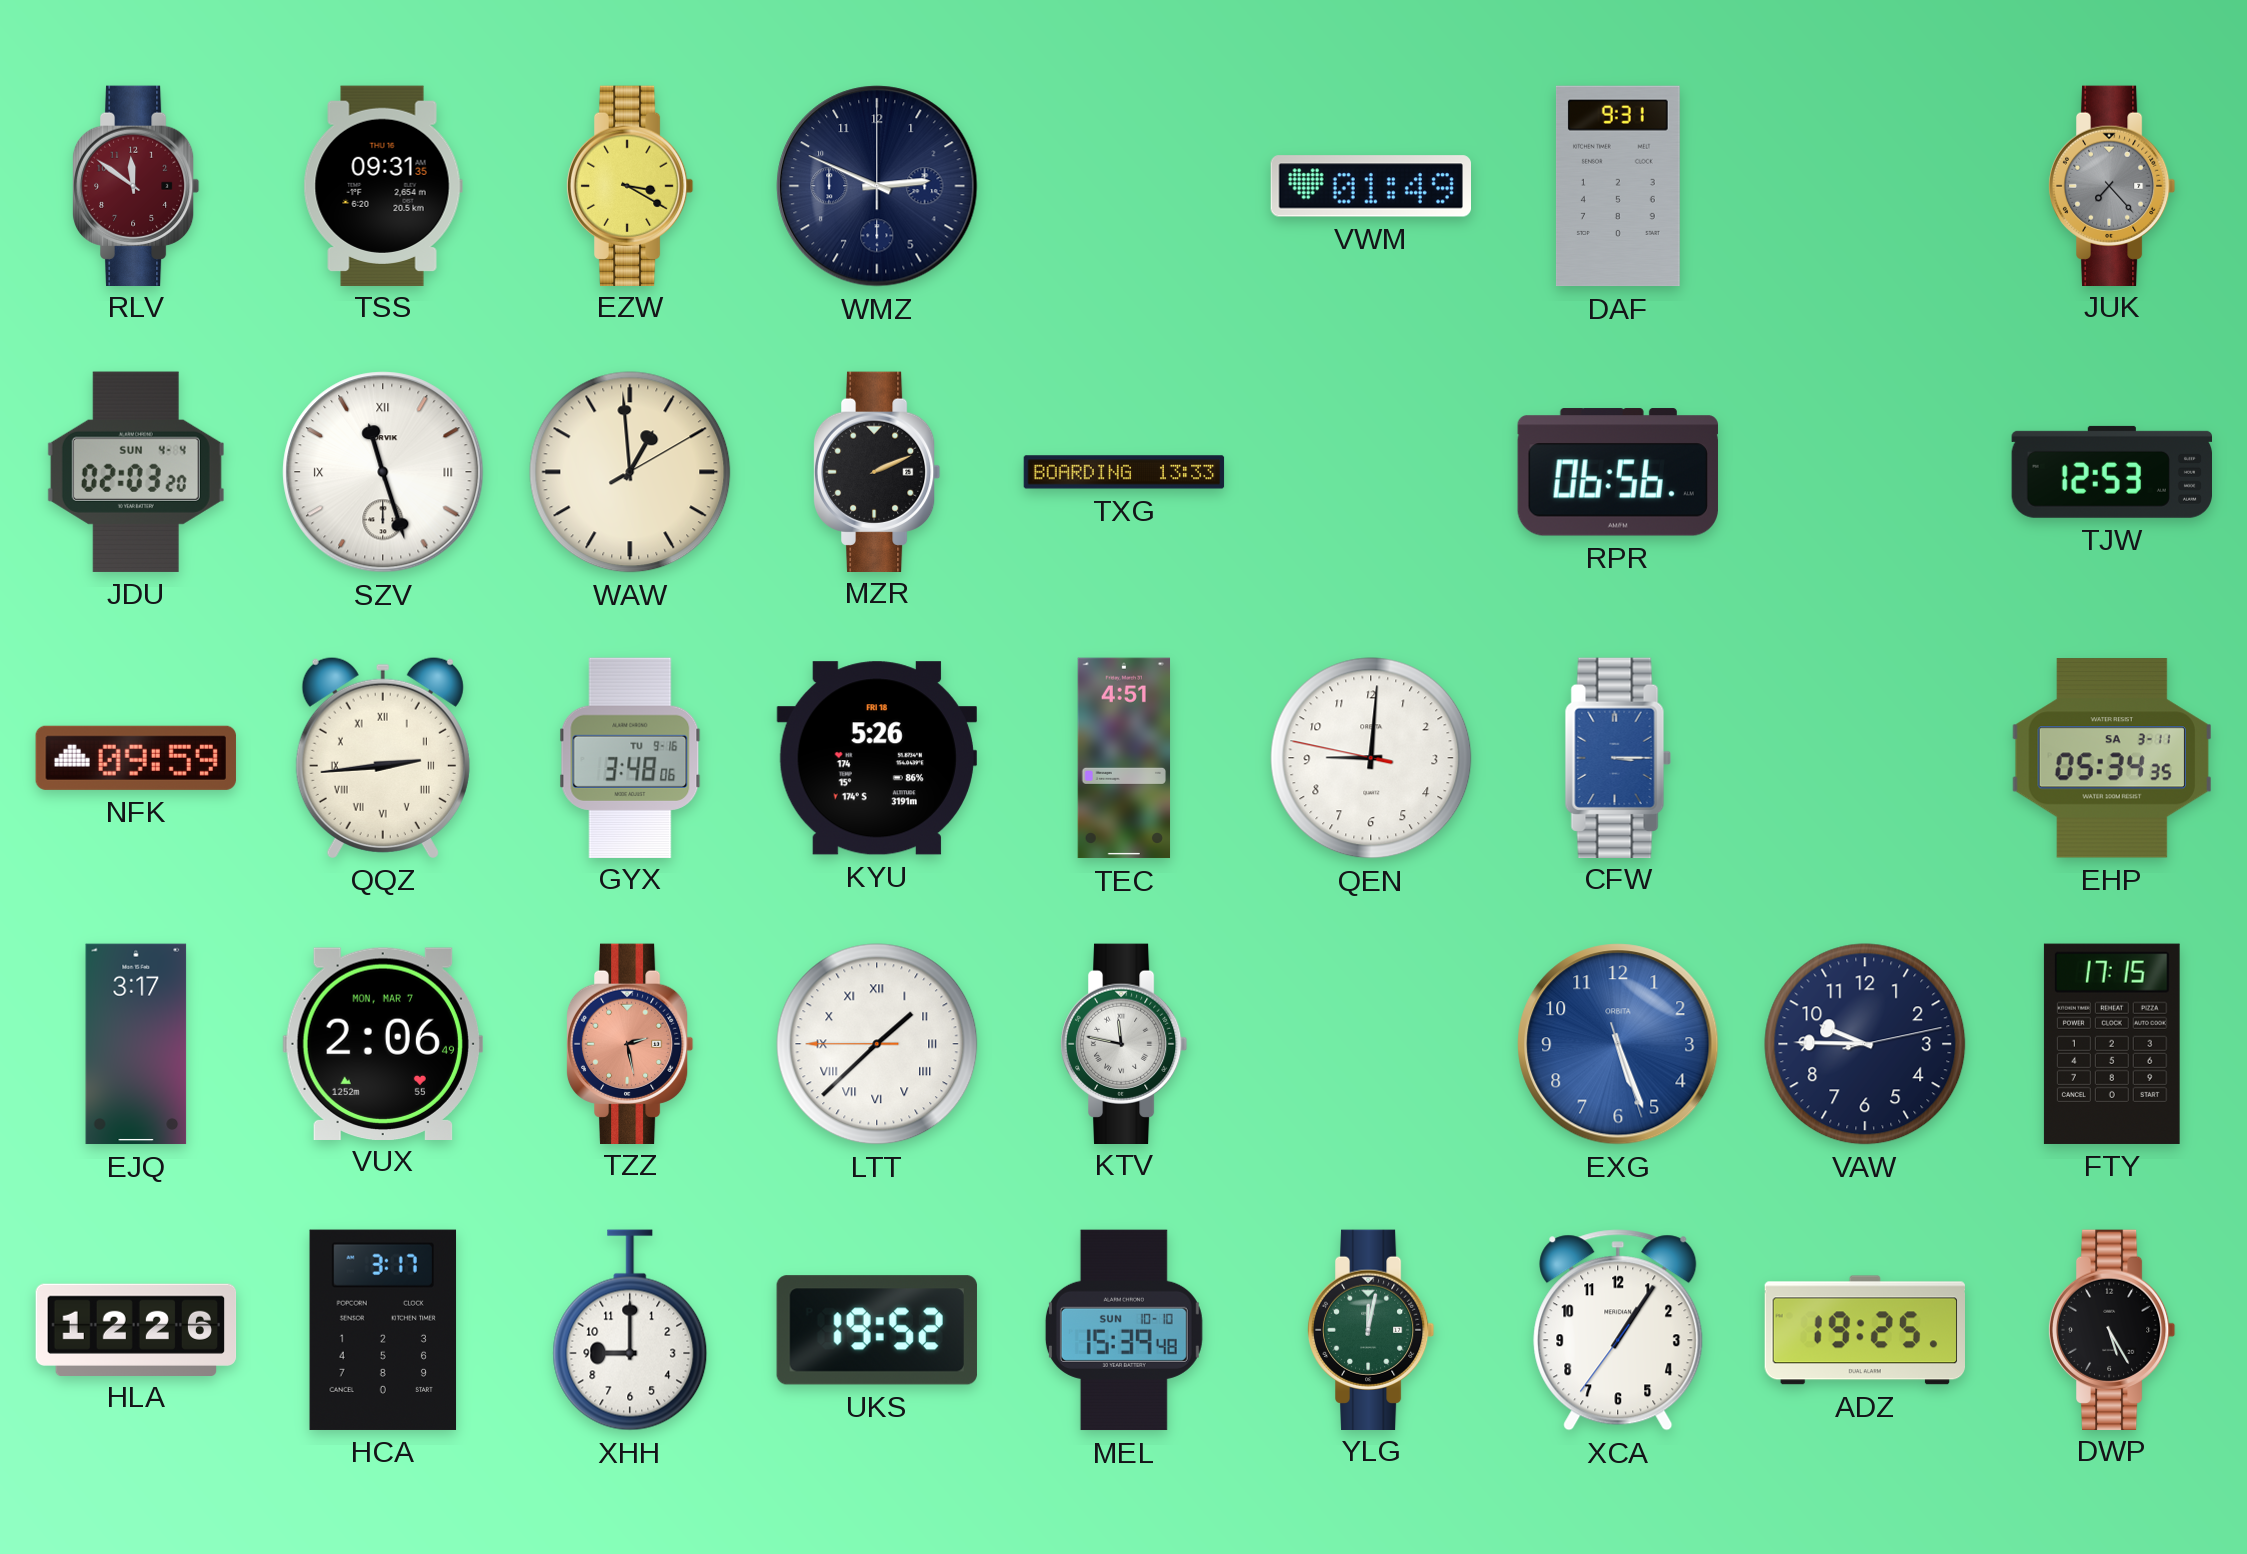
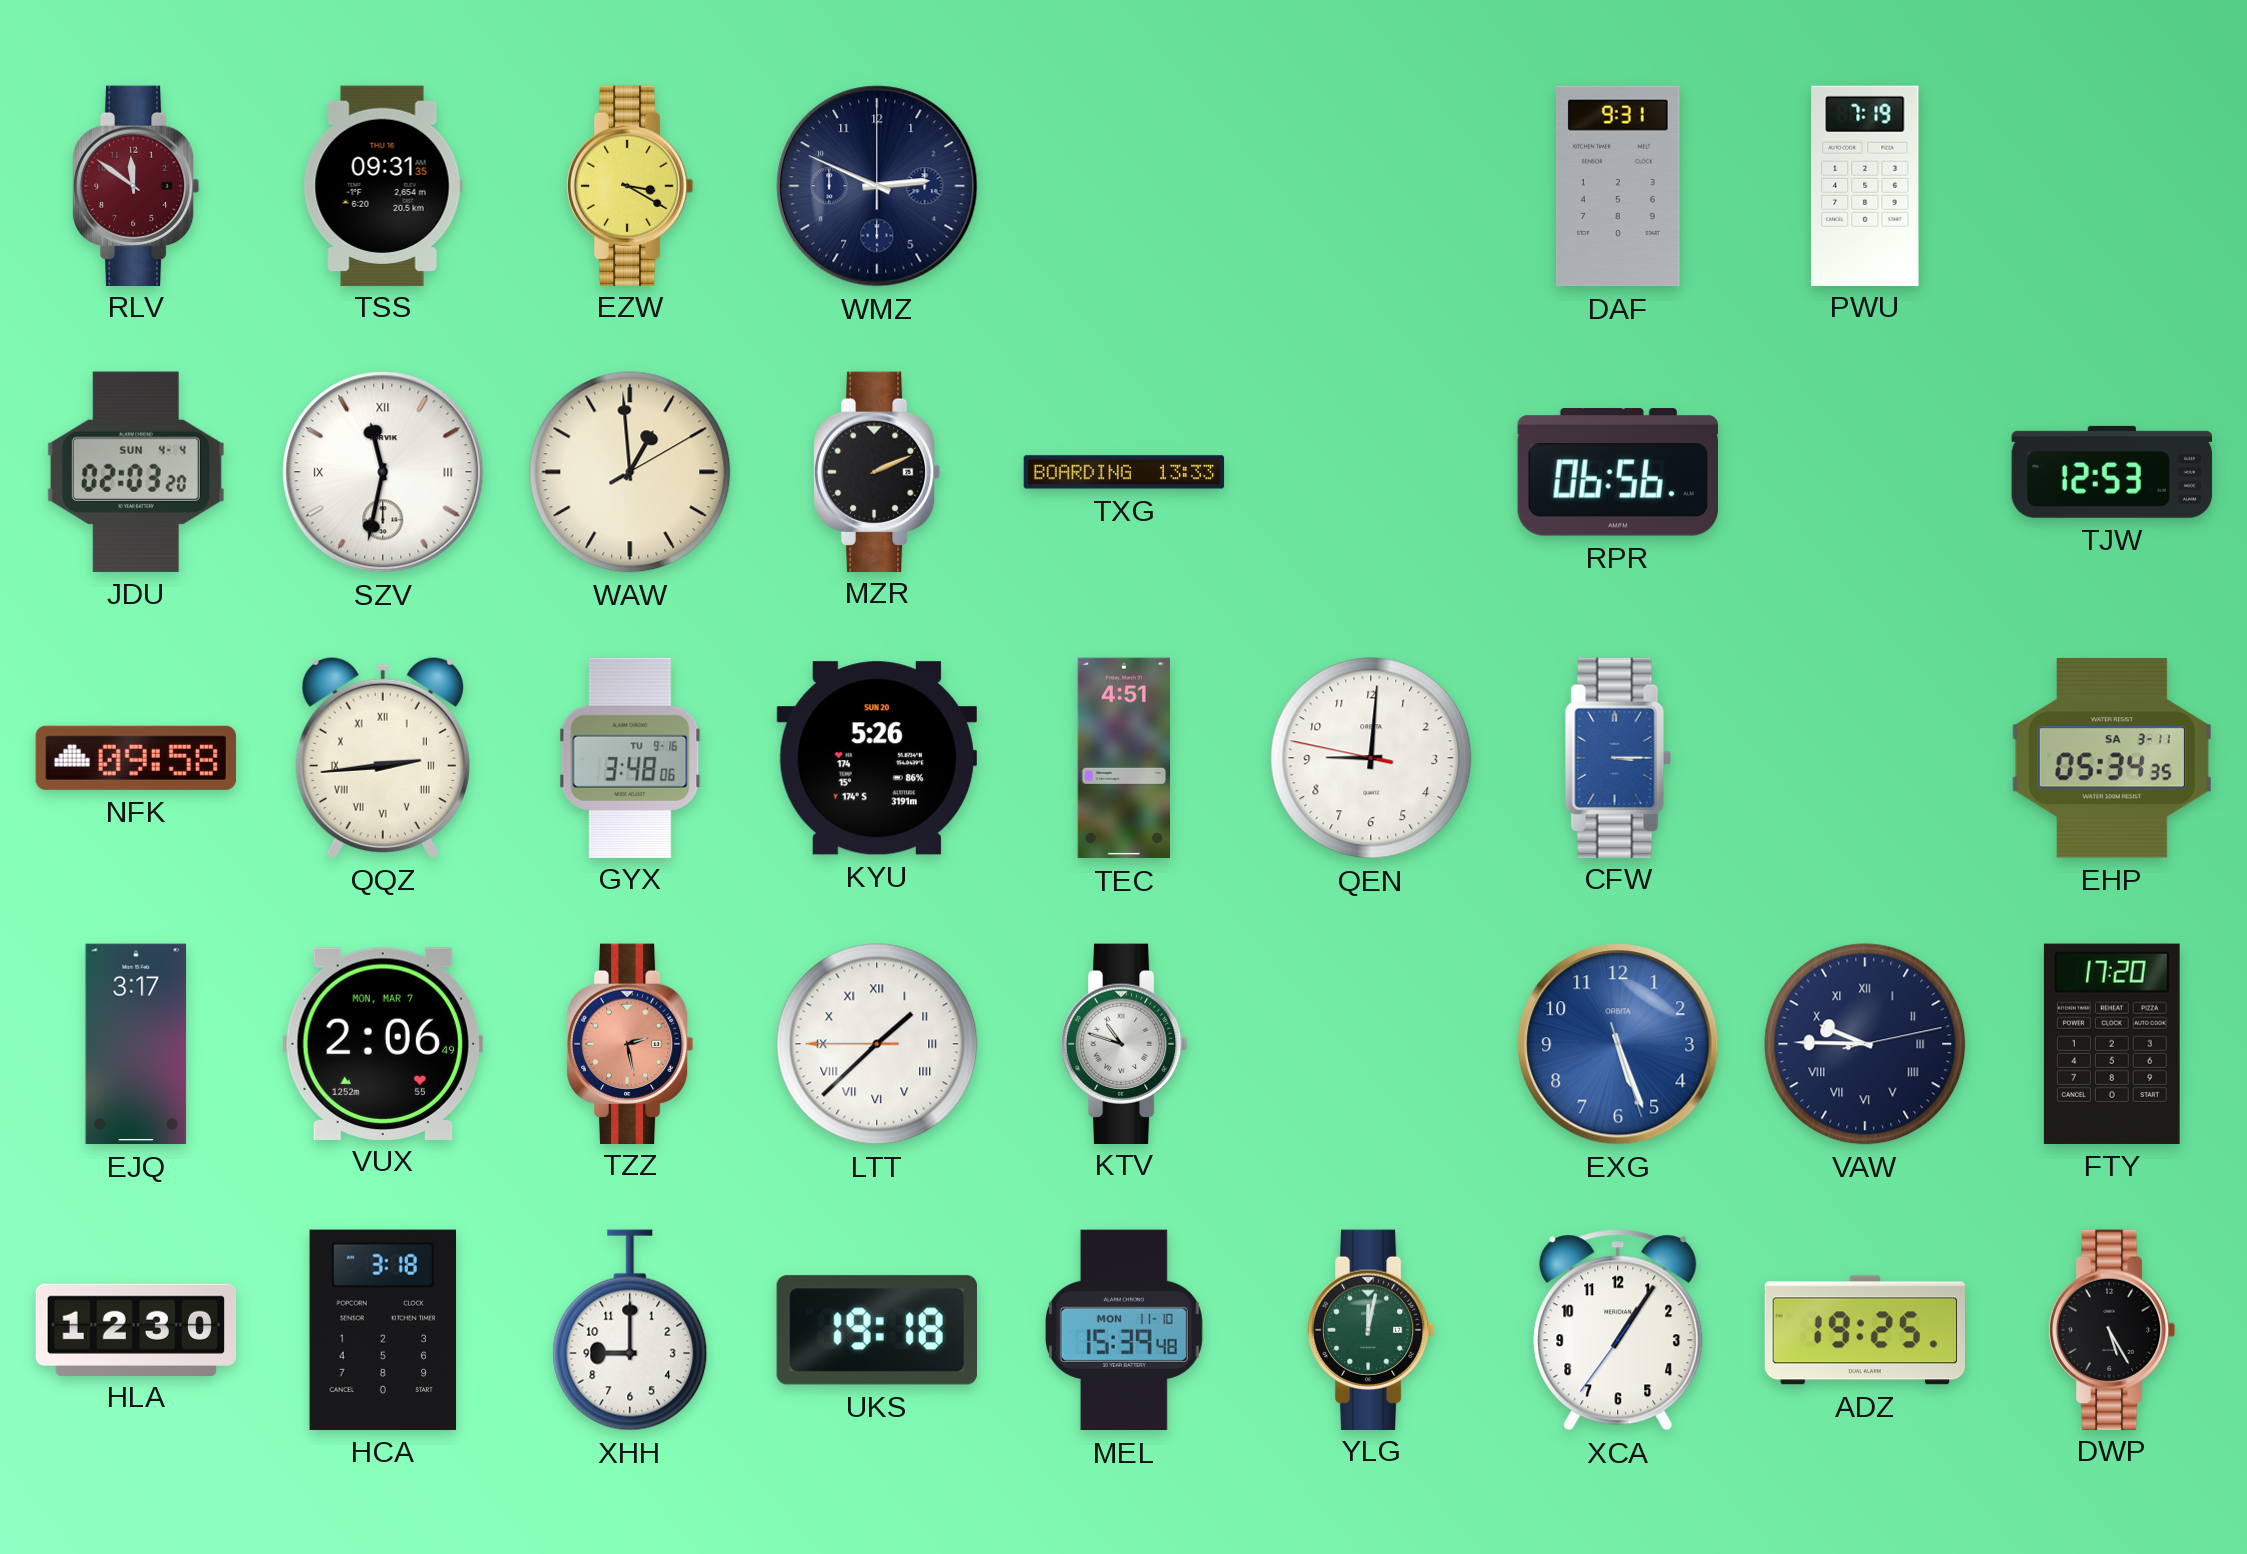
VWM: 01:49 -> none
PWU: none -> 7:19
JUK: 7:23 -> none
SZV: 11:27 -> 11:32
NFK: 09:59 -> 09:58
KYU date: FRI 18 -> SUN 20
KTV: 11:47 -> 10:48
VAW numerals: Arabic -> Roman
FTY: 17:15 -> 17:20
HLA: 12:26 -> 12:30
HCA: 3:17 -> 3:18
UKS: 19:52 -> 19:18
MEL date: SUN 10-10 -> MON 11-10
